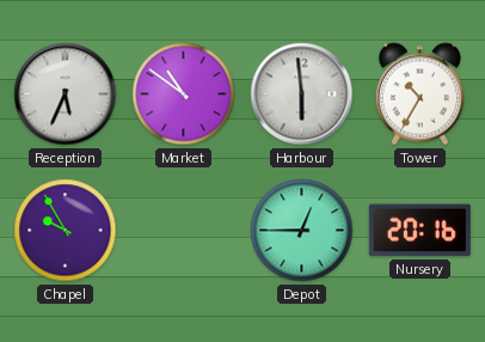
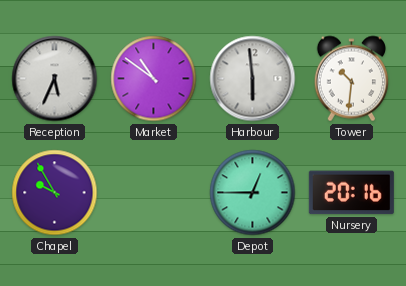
Tower: 10:35 -> 10:31
